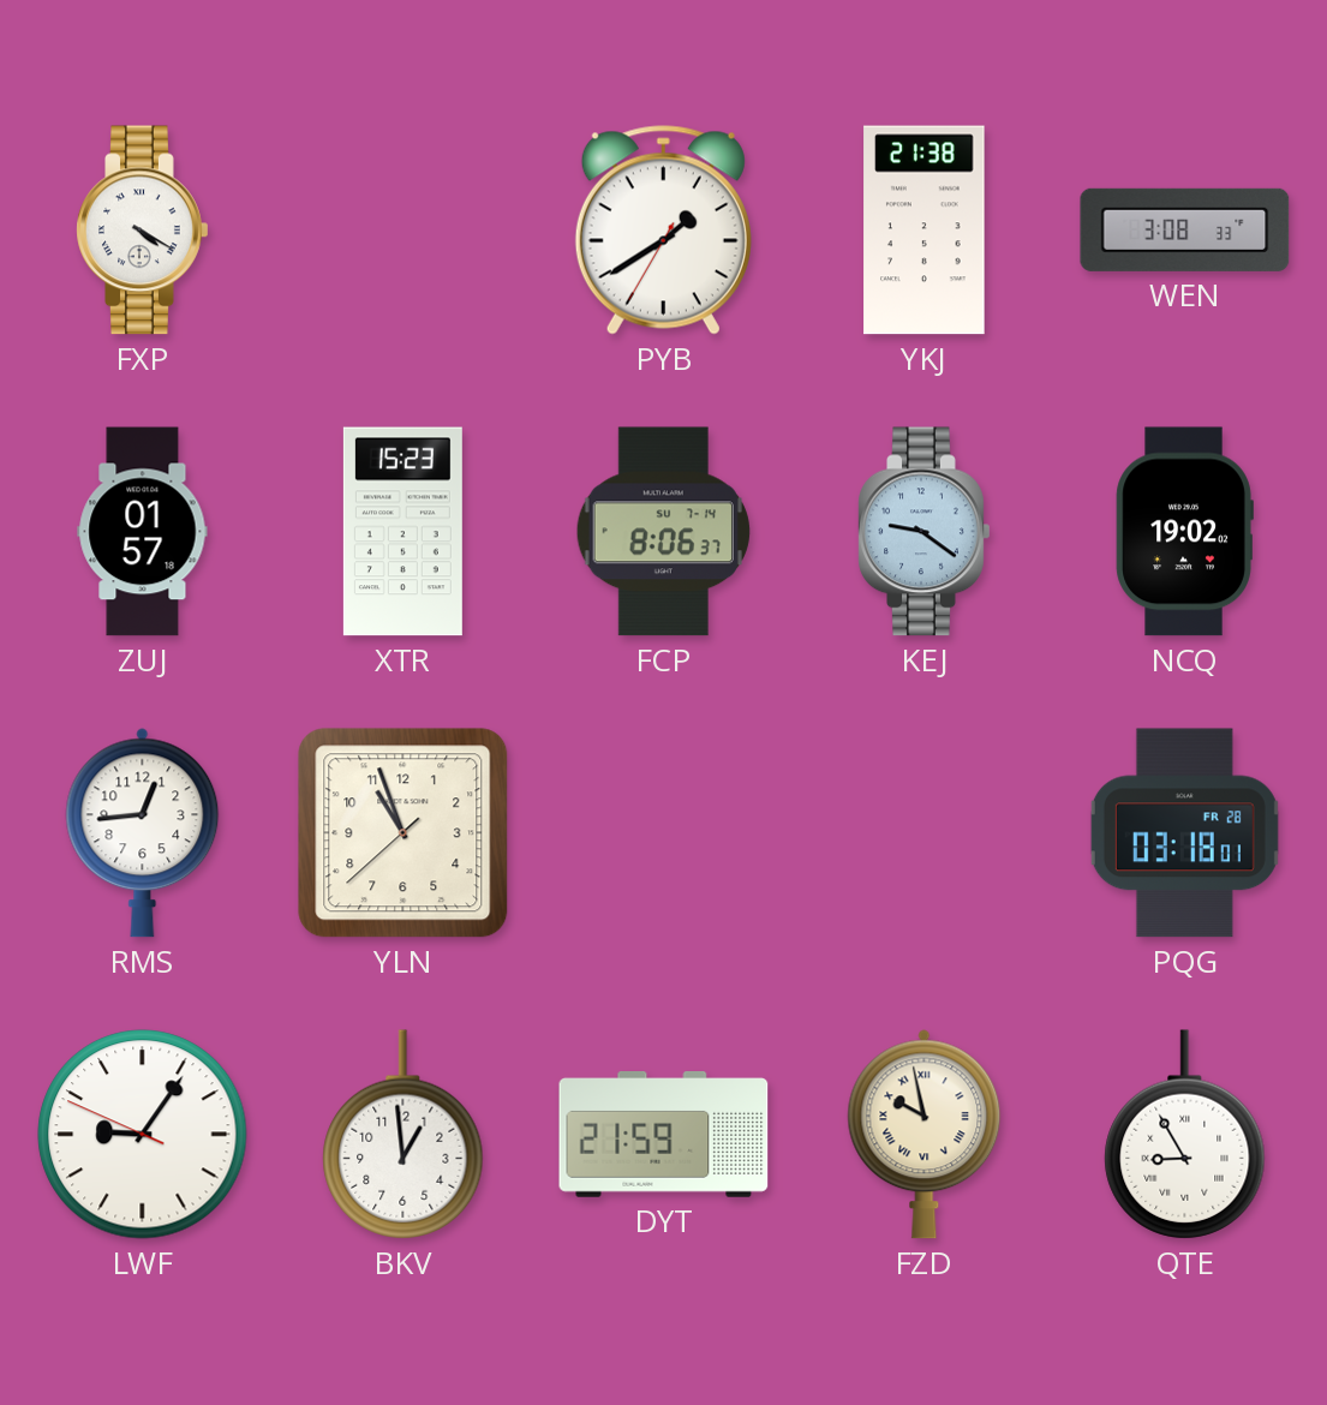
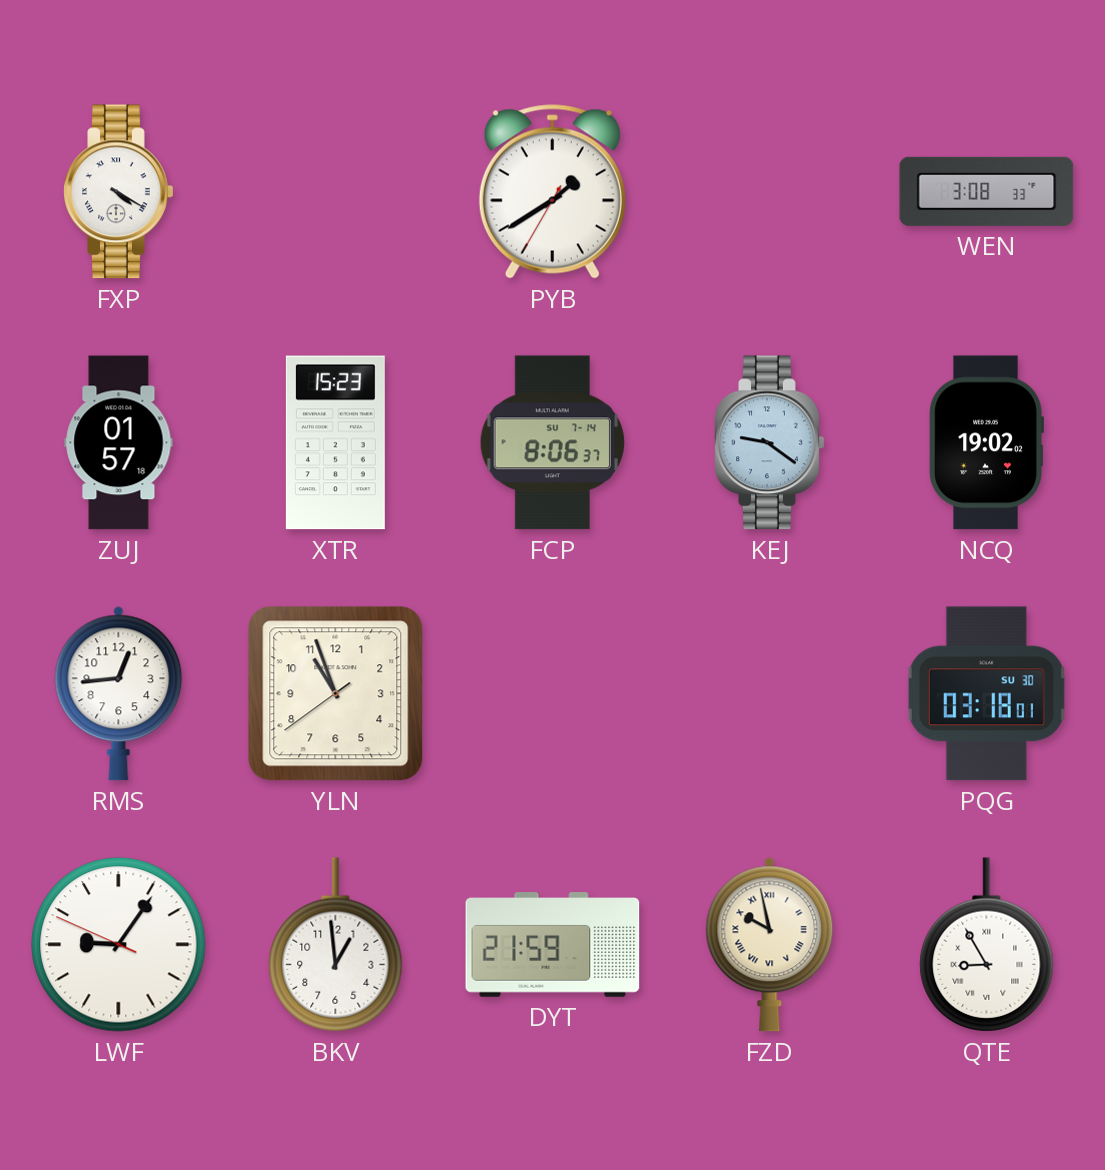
YKJ: 21:38 -> none
YLN: 10:56:38 -> 10:56:39
PQG date: FR 28 -> SU 30
